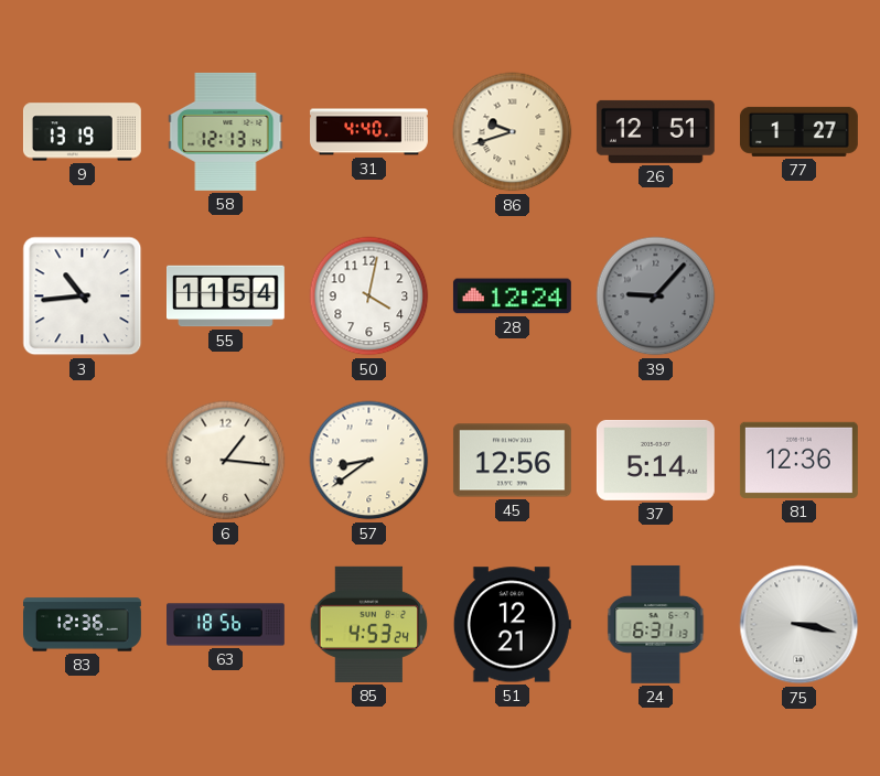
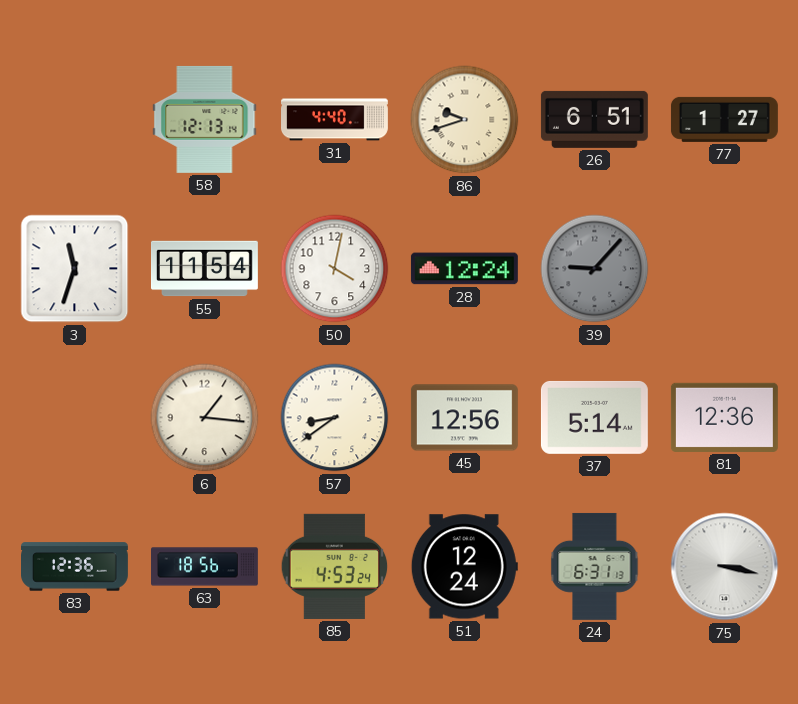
9: 13:19 -> none
26: 12:51 -> 6:51
3: 10:44 -> 11:33
51: 12:21 -> 12:24
